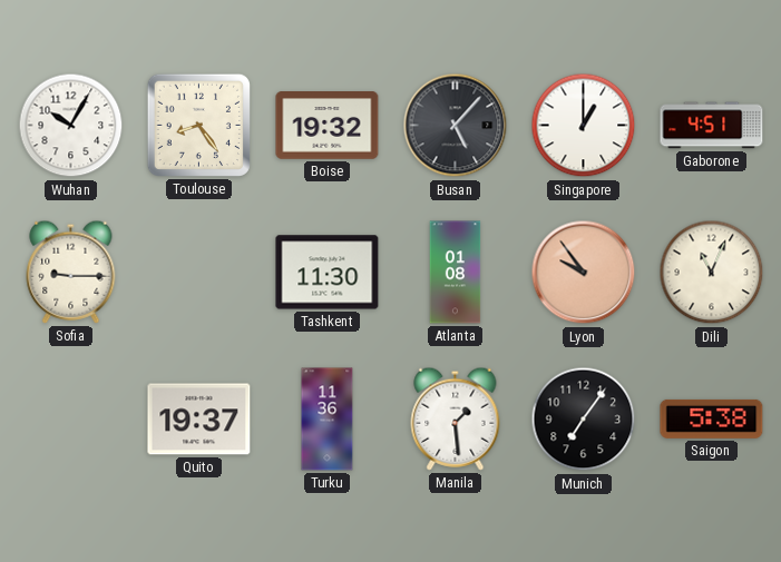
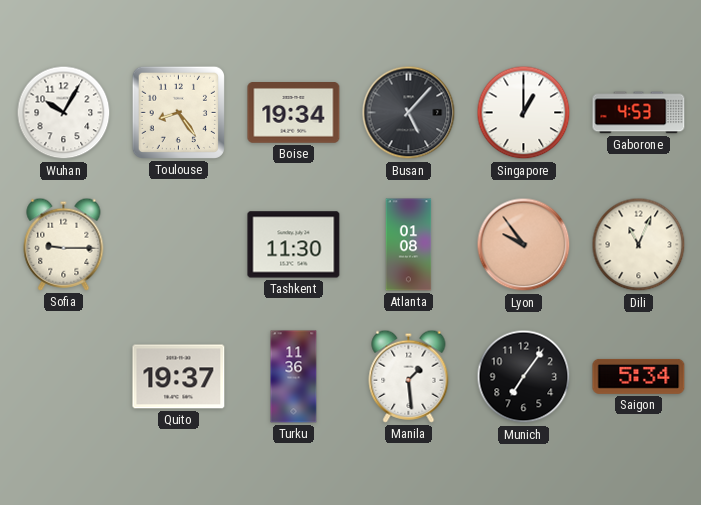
Boise: 19:32 -> 19:34
Gaborone: 4:51 -> 4:53
Saigon: 5:38 -> 5:34
